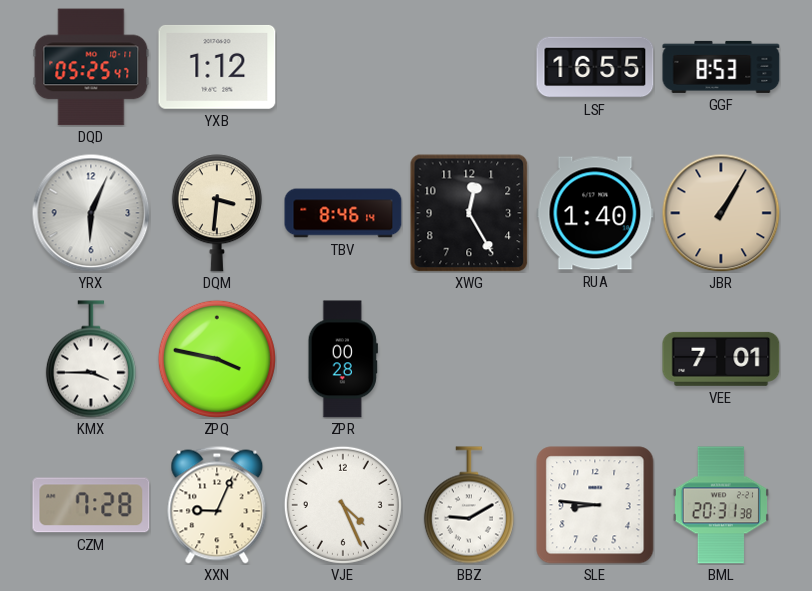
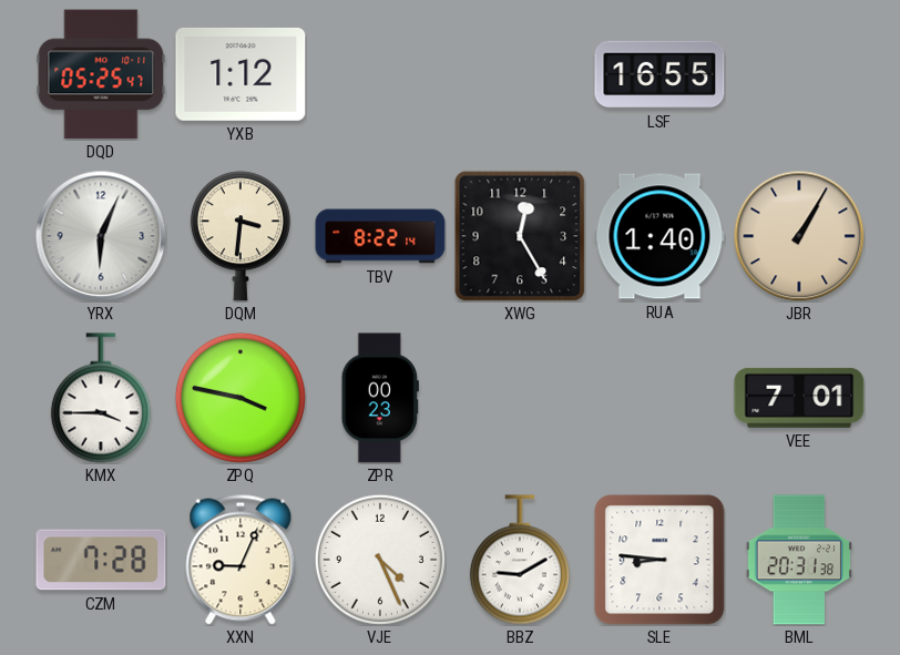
GGF: 8:53 -> none
TBV: 8:46 -> 8:22
ZPR: 00:28 -> 00:23
